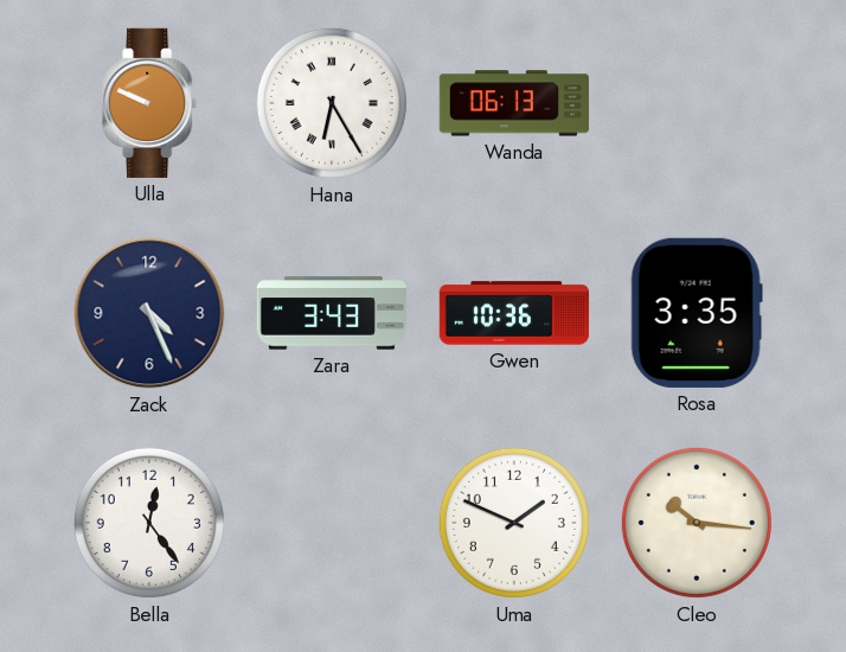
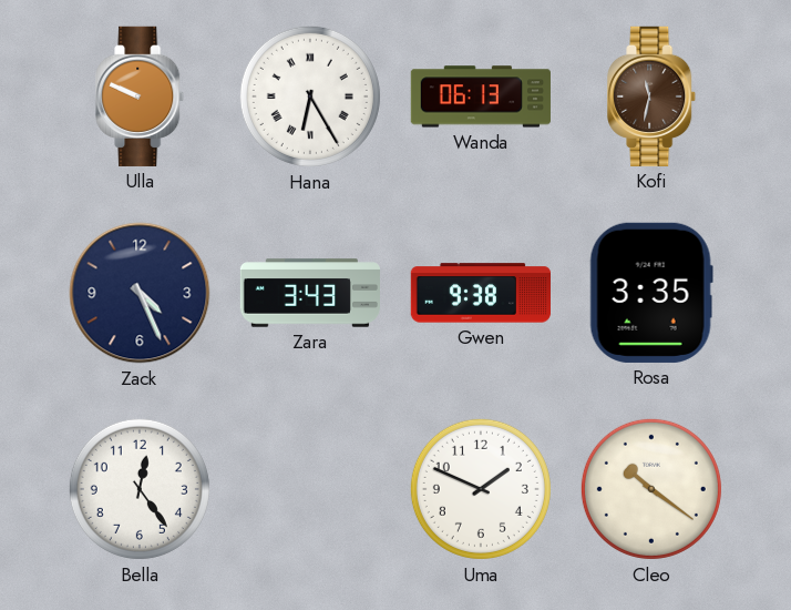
Kofi: none -> 11:32
Gwen: 10:36 -> 9:38
Cleo: 10:16 -> 10:21
